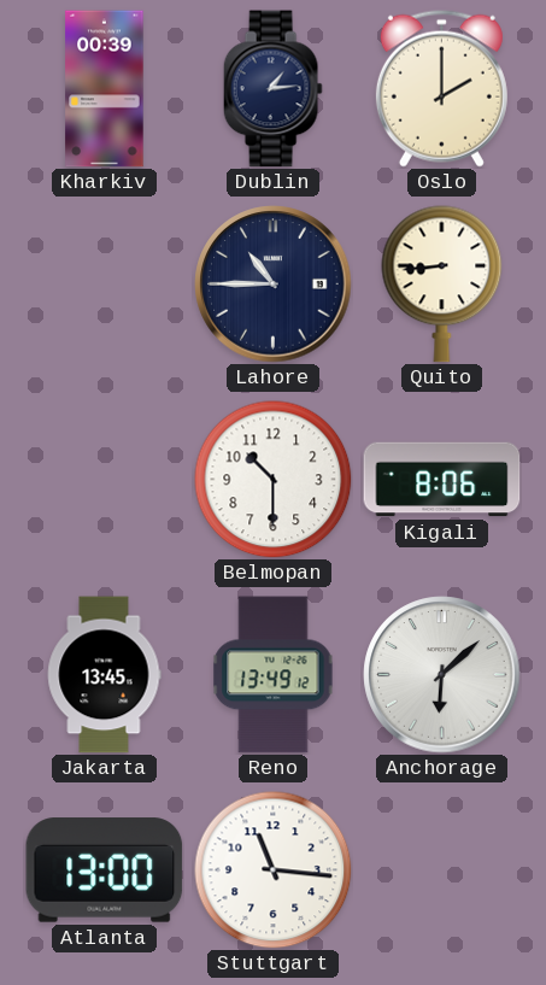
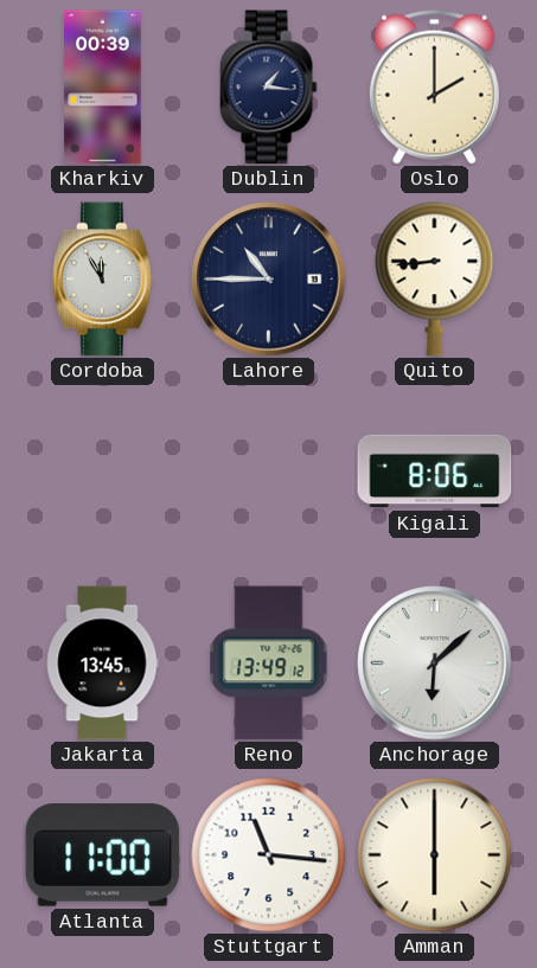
Dublin: 1:14 -> 1:16
Cordoba: none -> 11:55
Belmopan: 10:30 -> none
Atlanta: 13:00 -> 11:00
Amman: none -> 6:00
